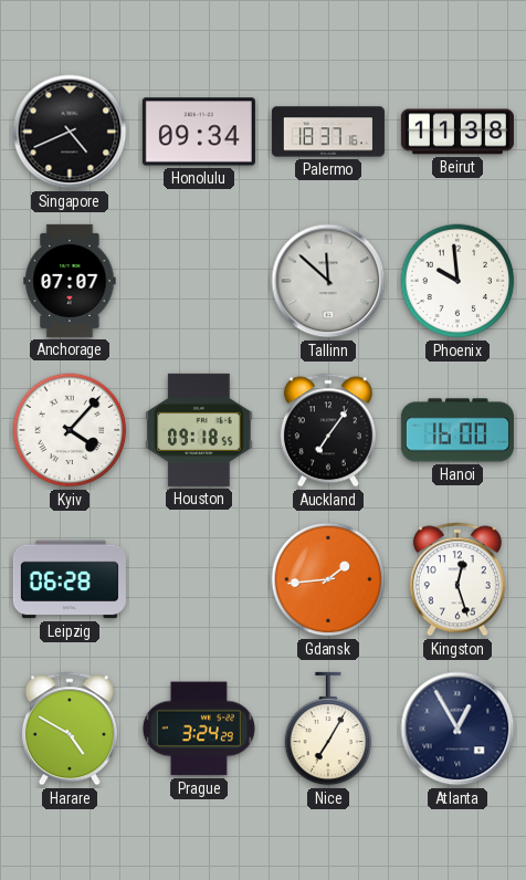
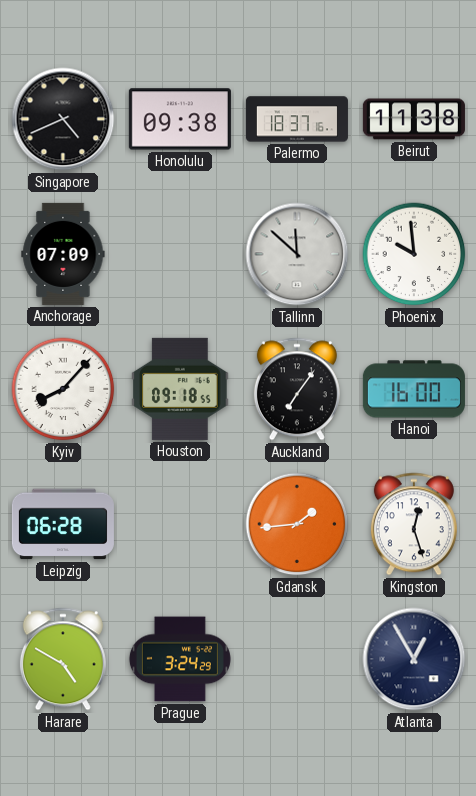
Honolulu: 09:34 -> 09:38
Anchorage: 07:07 -> 07:09
Kyiv: 4:07 -> 8:07
Nice: 7:05 -> none
